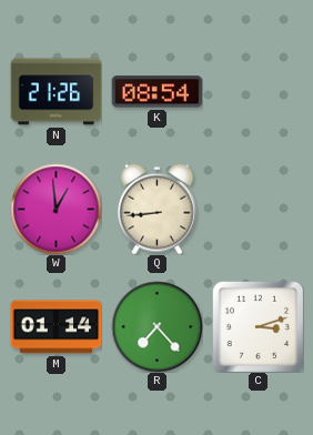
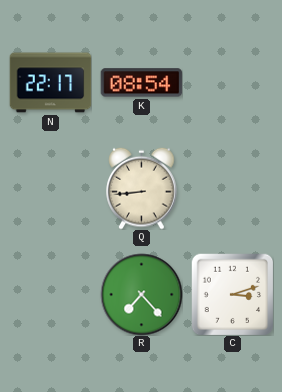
N: 21:26 -> 22:17
W: 12:59 -> none
M: 01:14 -> none
